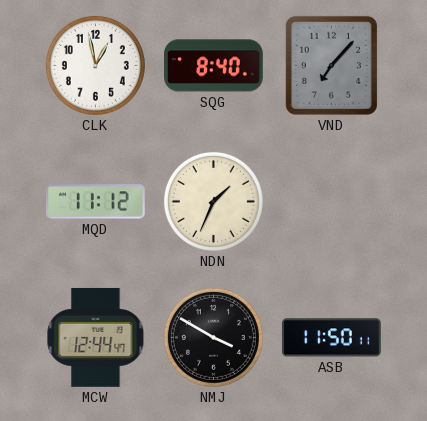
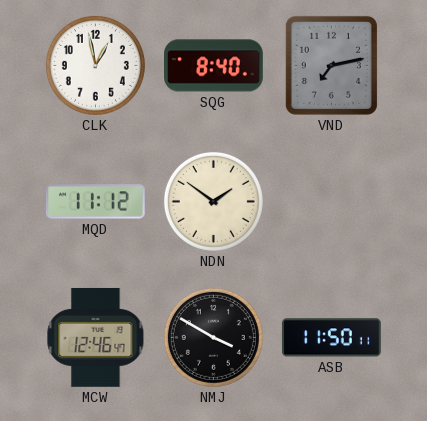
VND: 7:07 -> 7:13
NDN: 1:34 -> 1:51
MCW: 12:44 -> 12:46
